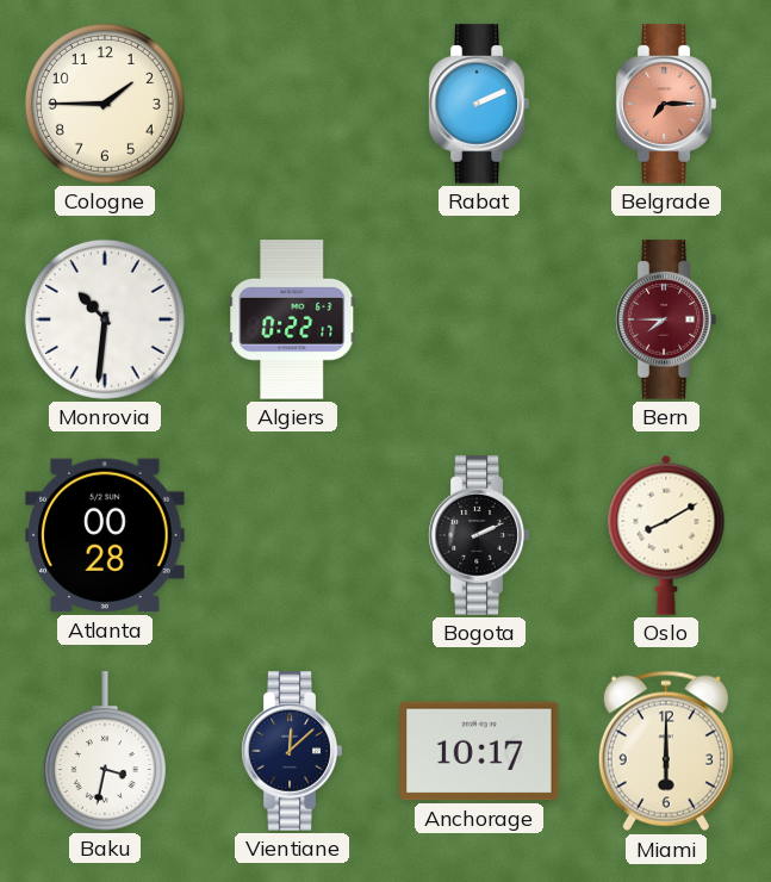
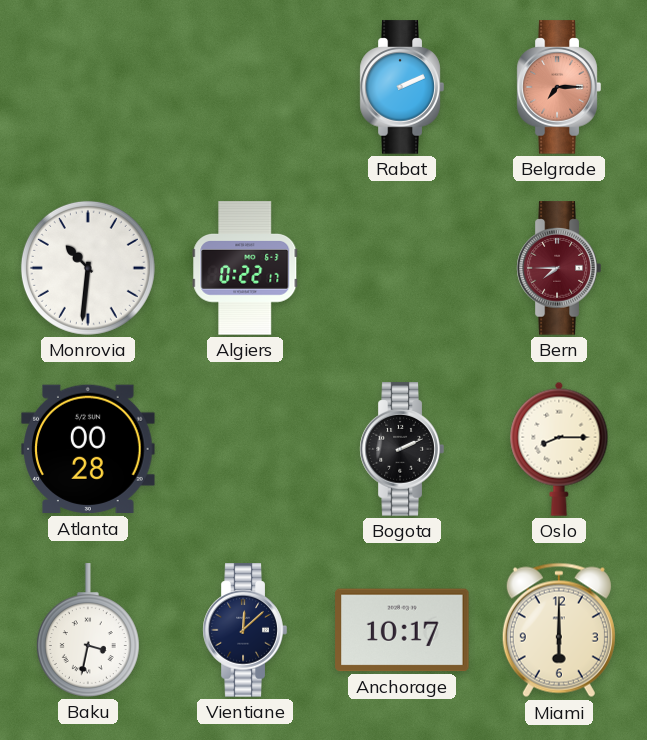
Cologne: 1:45 -> none
Oslo: 8:10 -> 8:15
